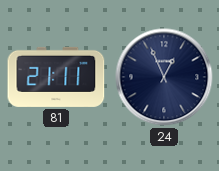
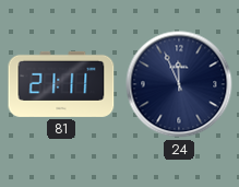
24: 12:56 -> 11:56
